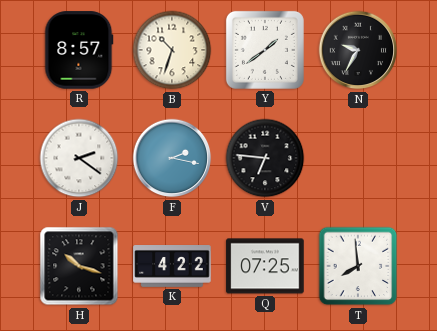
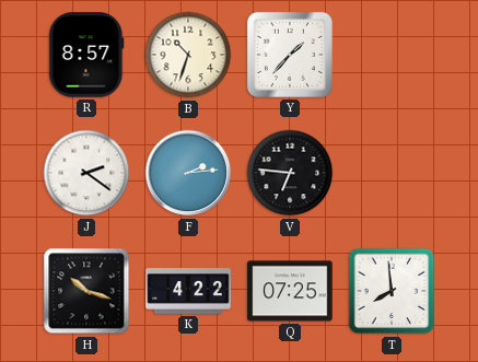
Y: 1:39 -> 1:37
N: 9:35 -> none
F: 2:17 -> 2:14
